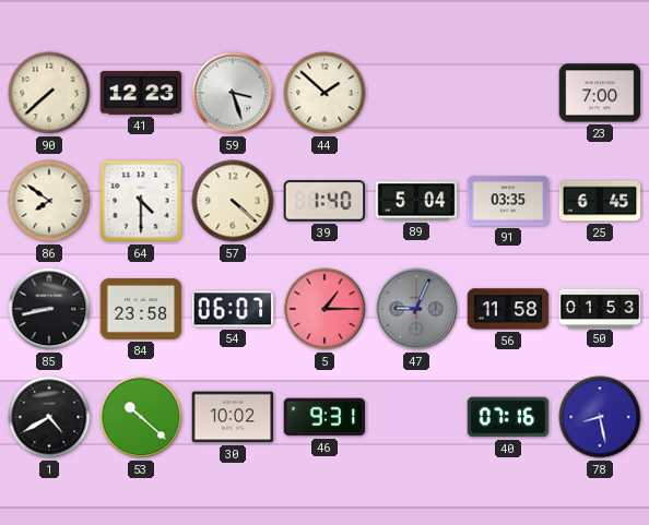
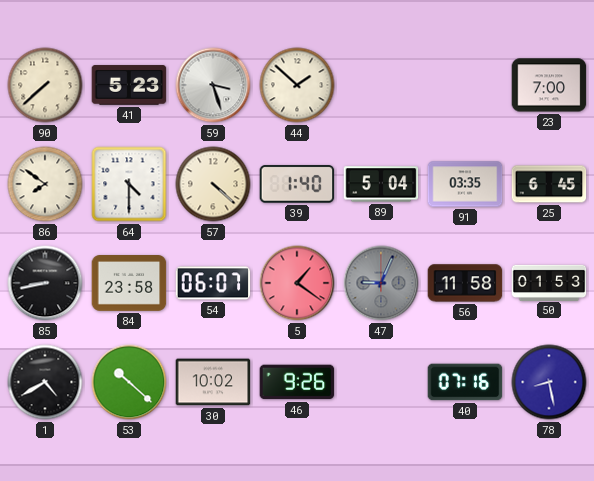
41: 12:23 -> 5:23
5: 1:15 -> 1:21
46: 9:31 -> 9:26
